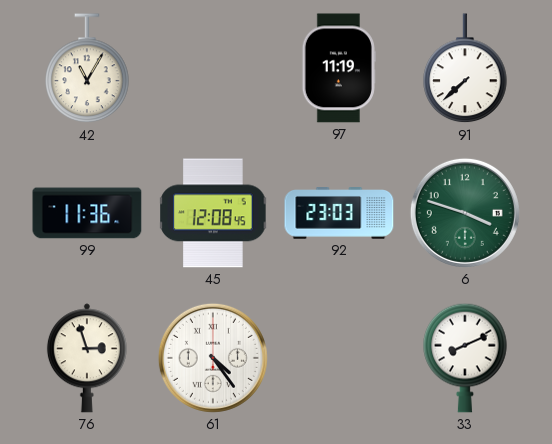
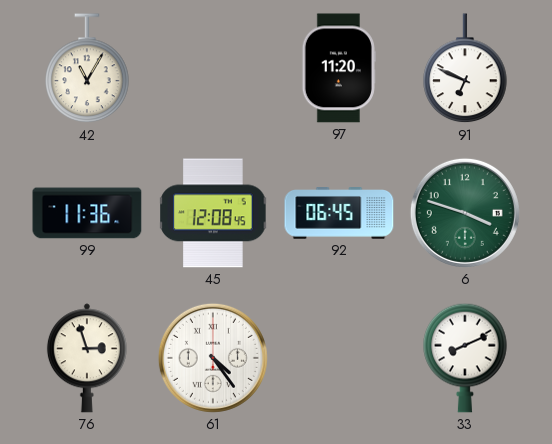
97: 11:19 -> 11:20
91: 7:38 -> 6:49
92: 23:03 -> 06:45
